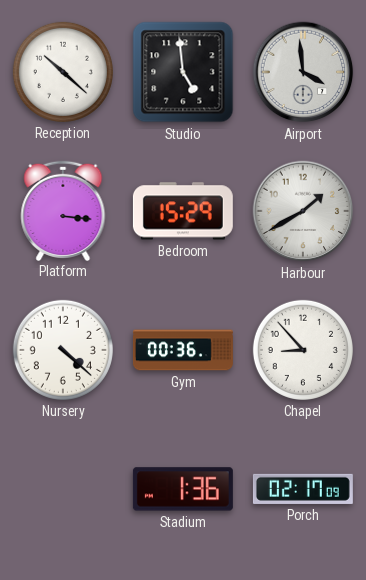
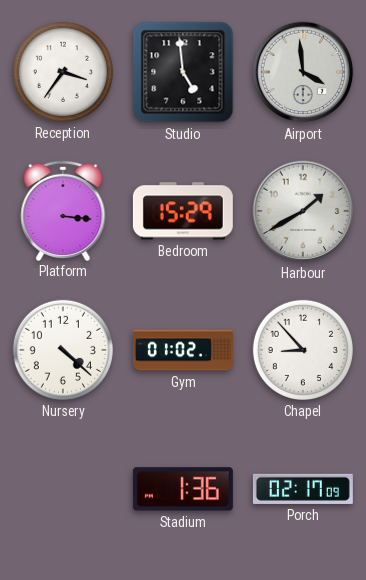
Reception: 10:22 -> 3:36
Gym: 00:36 -> 01:02
